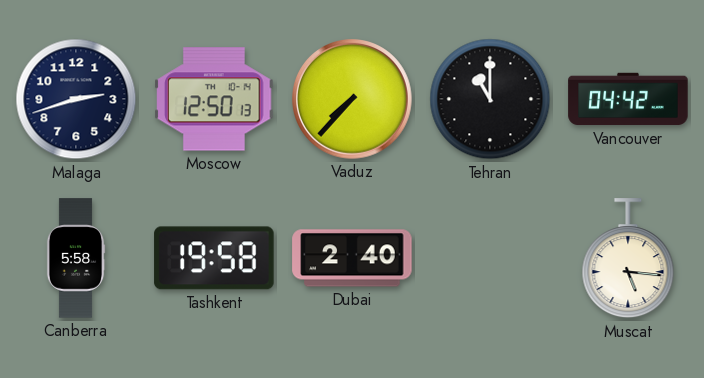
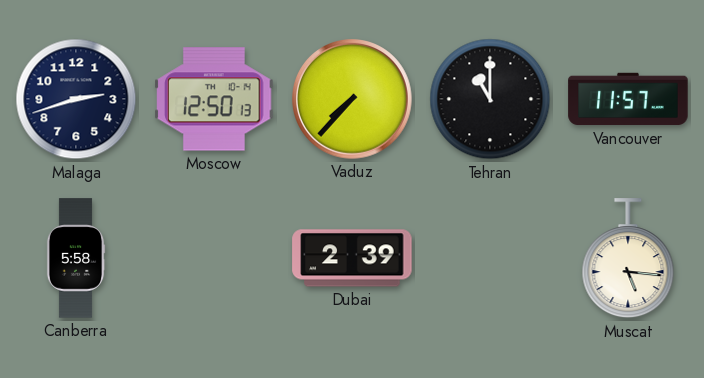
Vancouver: 04:42 -> 11:57
Tashkent: 19:58 -> none
Dubai: 2:40 -> 2:39
